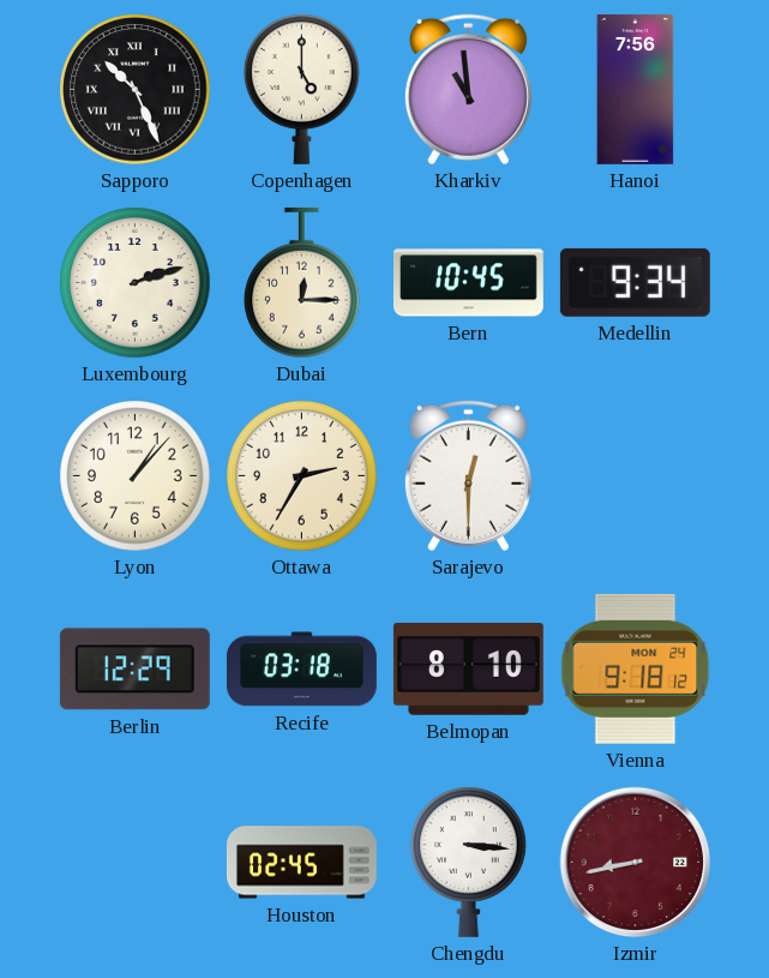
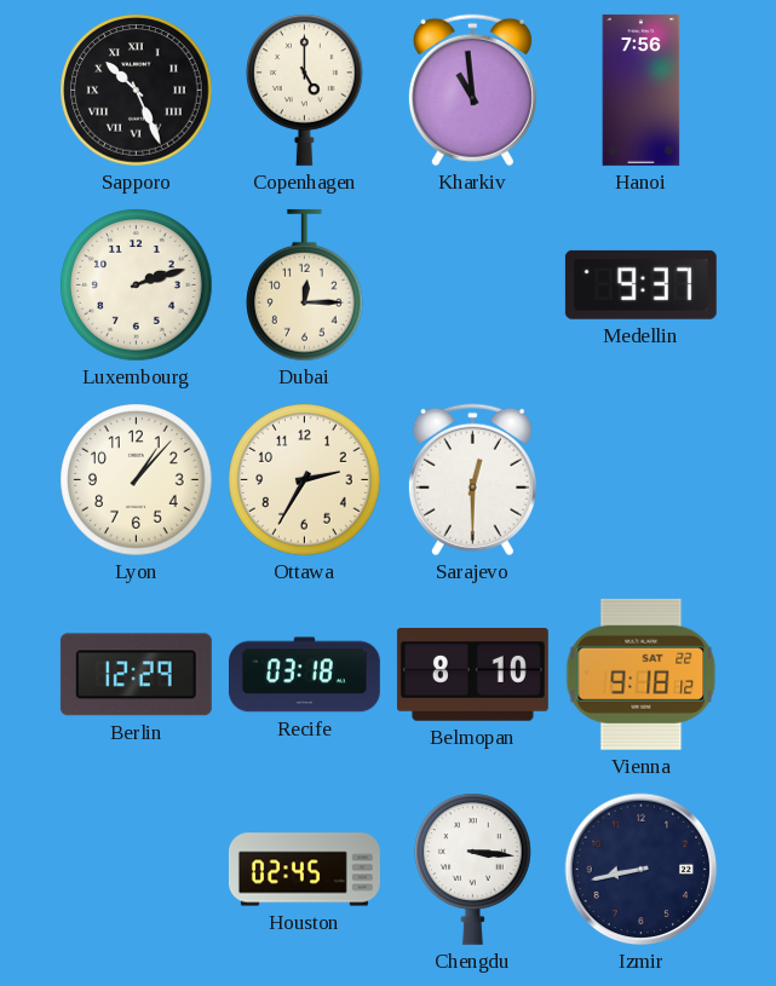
Bern: 10:45 -> none
Medellin: 9:34 -> 9:37
Vienna date: MON 24 -> SAT 22
Izmir dial: burgundy -> navy
